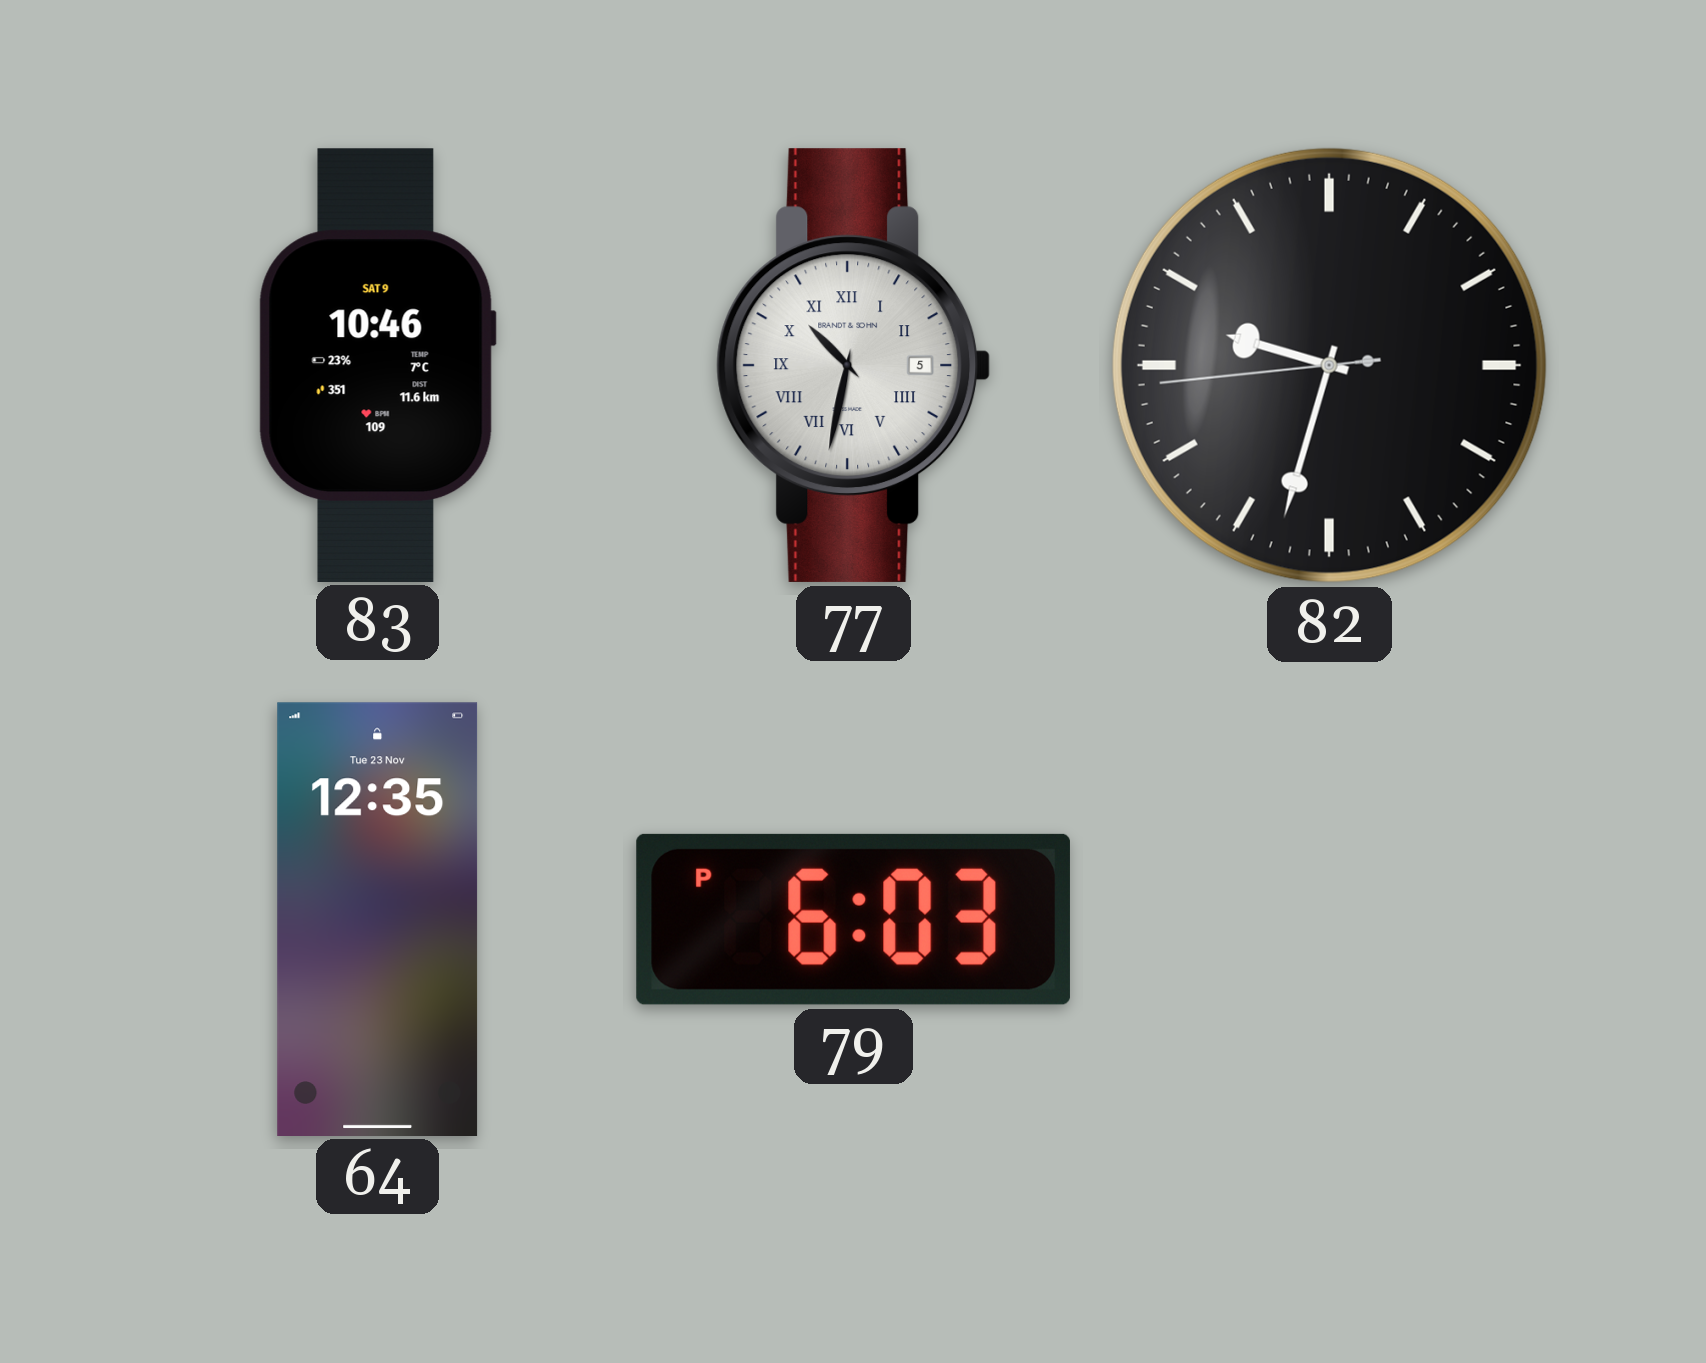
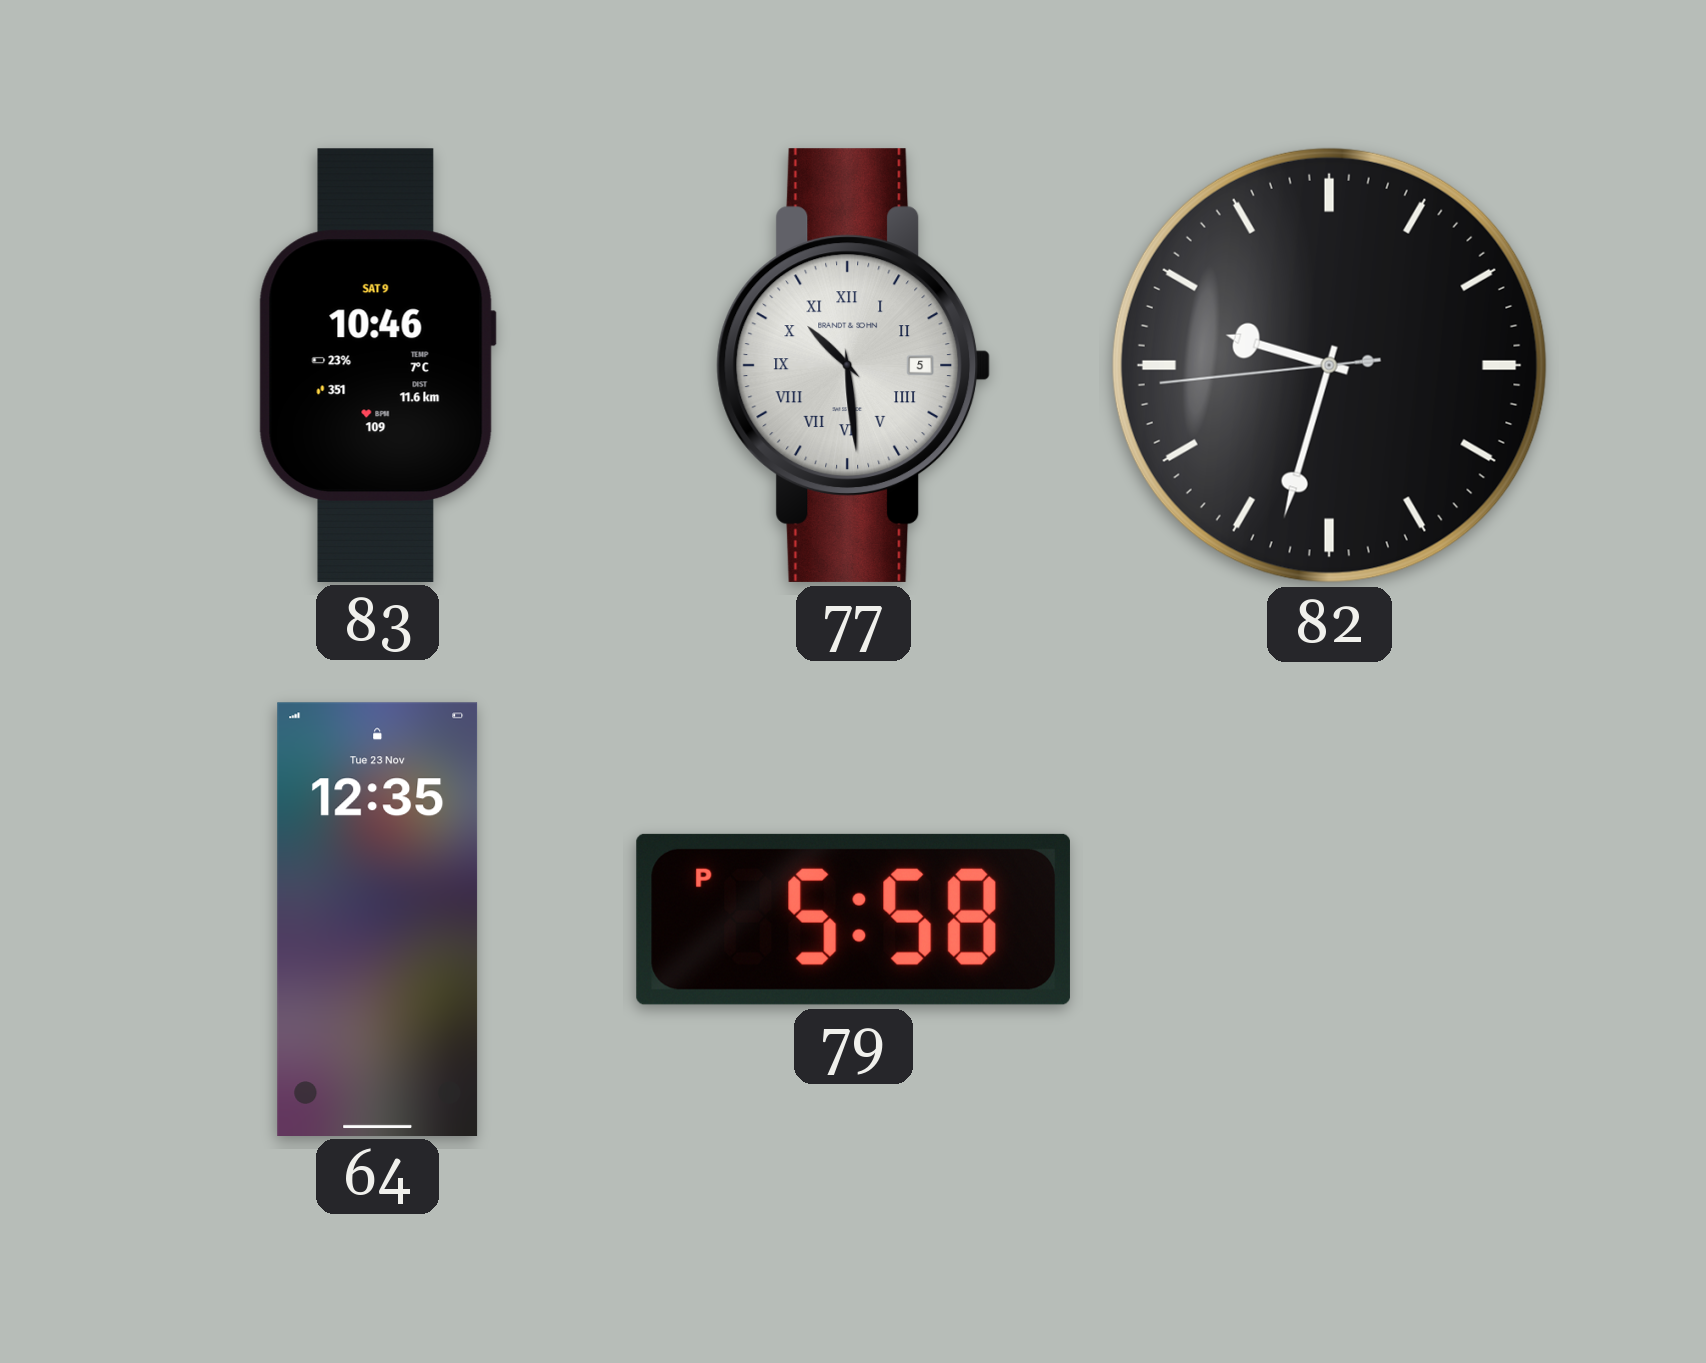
77: 10:32 -> 10:29
79: 6:03 -> 5:58
